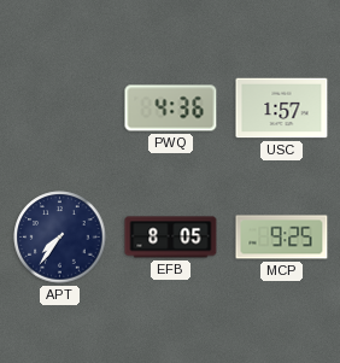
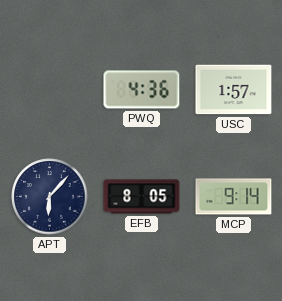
APT: 7:36 -> 6:07
MCP: 9:25 -> 9:14
